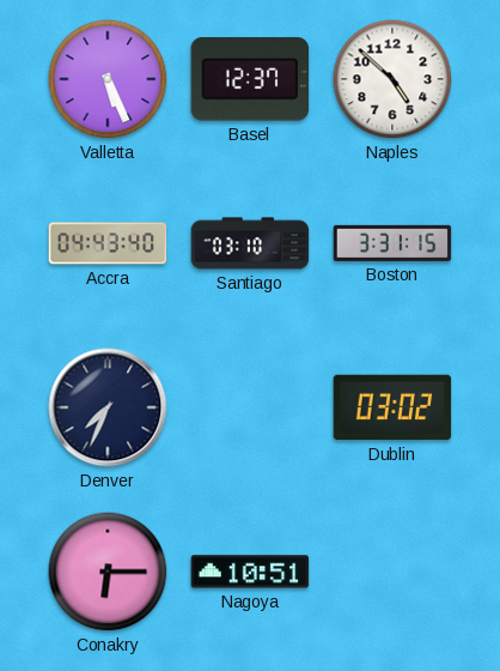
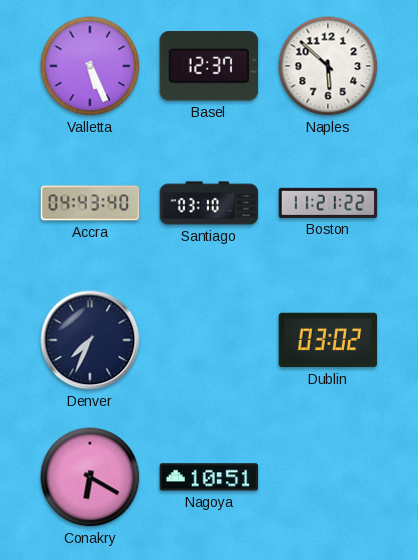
Naples: 4:52 -> 5:52
Boston: 3:31 -> 11:21
Conakry: 6:15 -> 6:20
